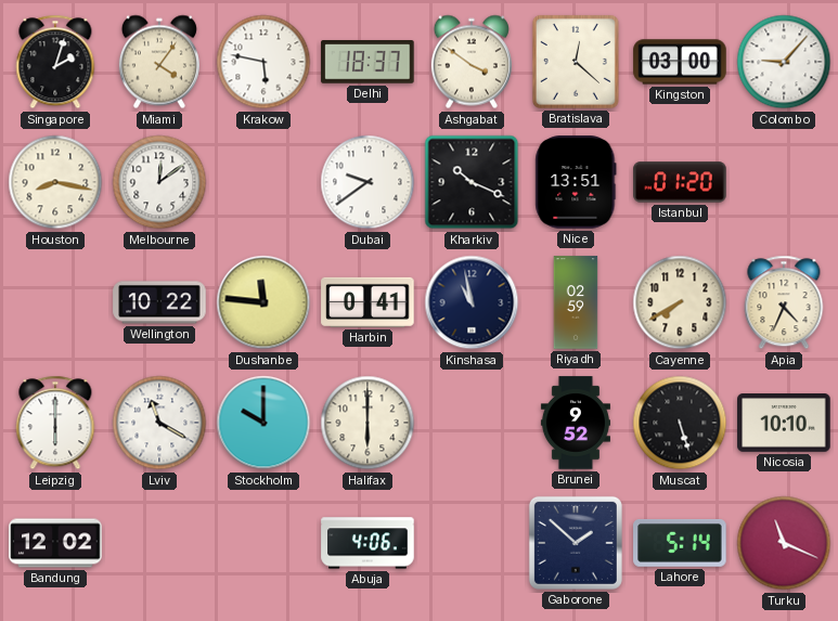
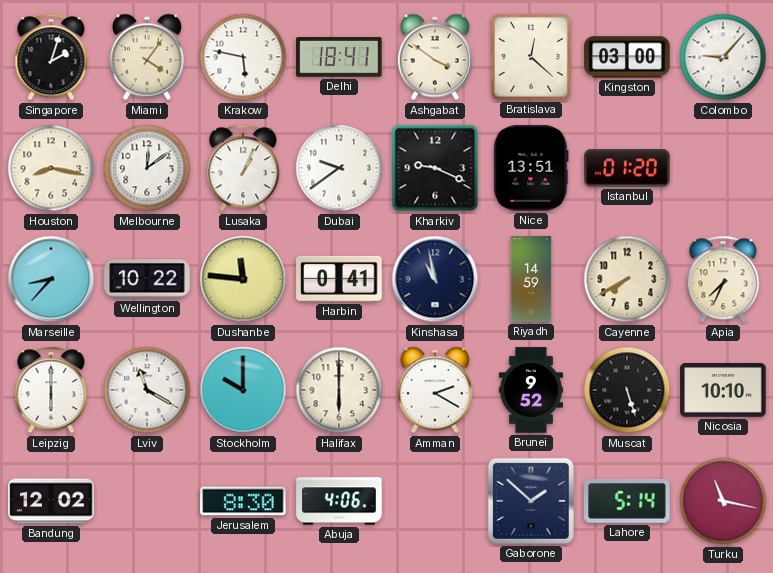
Delhi: 18:37 -> 18:41
Lusaka: none -> 1:04
Kharkiv: 10:19 -> 9:19
Marseille: none -> 8:37
Riyadh: 02:59 -> 14:59
Apia: 4:34 -> 7:34
Amman: none -> 2:20
Jerusalem: none -> 8:30
Turku: 11:19 -> 11:17
